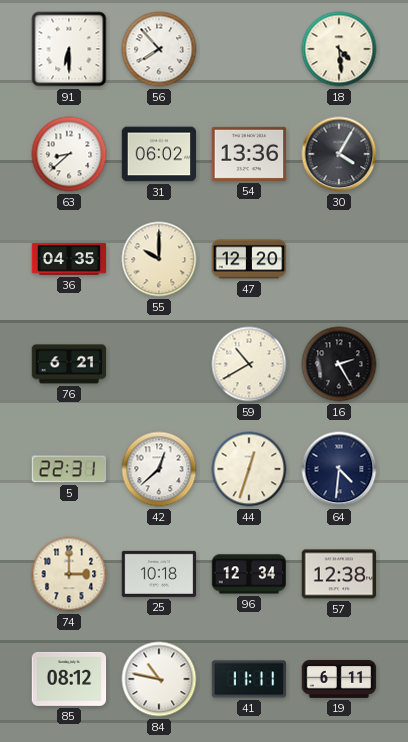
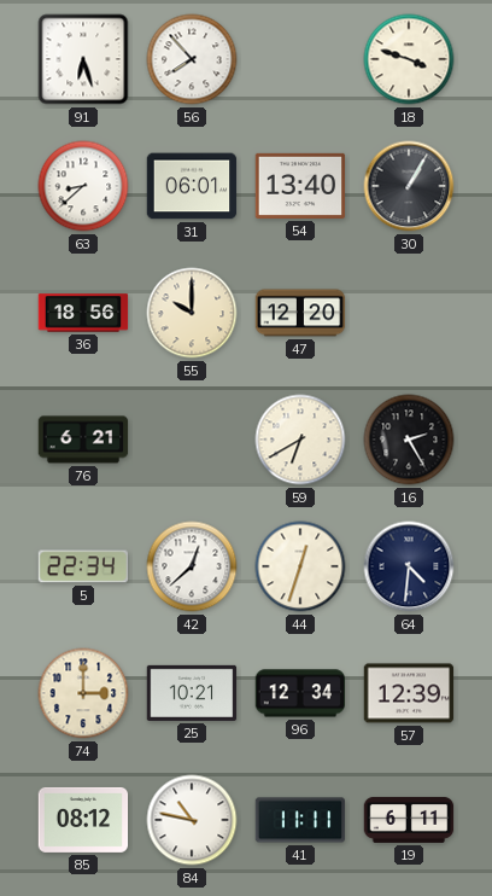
91: 6:30 -> 6:27
18: 4:29 -> 3:48
31: 06:02 -> 06:01
54: 13:36 -> 13:40
30: 4:05 -> 1:05
36: 04:35 -> 18:56
59: 10:40 -> 6:40
5: 22:31 -> 22:34
25: 10:18 -> 10:21
57: 12:38 -> 12:39
